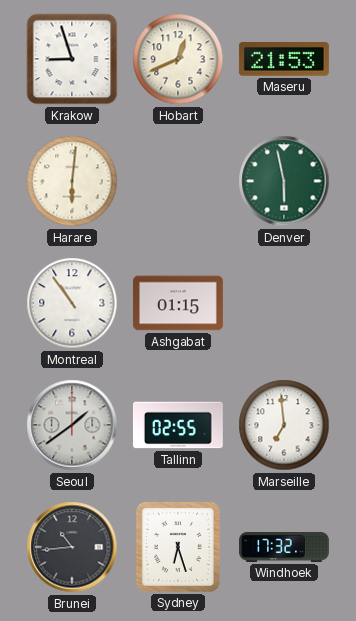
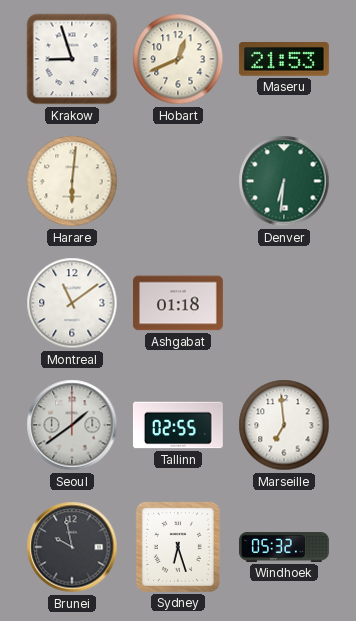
Denver: 5:58 -> 6:31
Montreal: 10:54 -> 11:09
Ashgabat: 01:15 -> 01:18
Brunei: 10:44 -> 9:58
Windhoek: 17:32 -> 05:32
